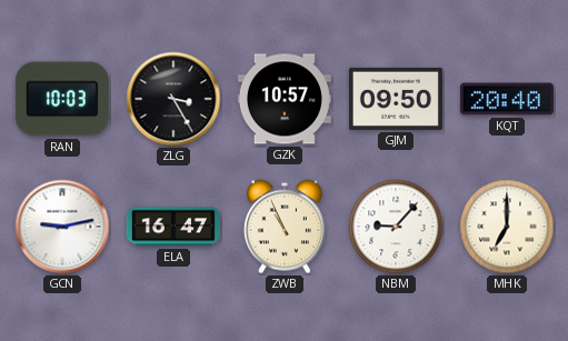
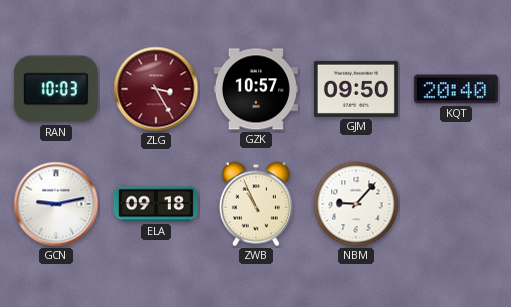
ZLG dial: black -> burgundy
ELA: 16:47 -> 09:18
MHK: 7:00 -> none
